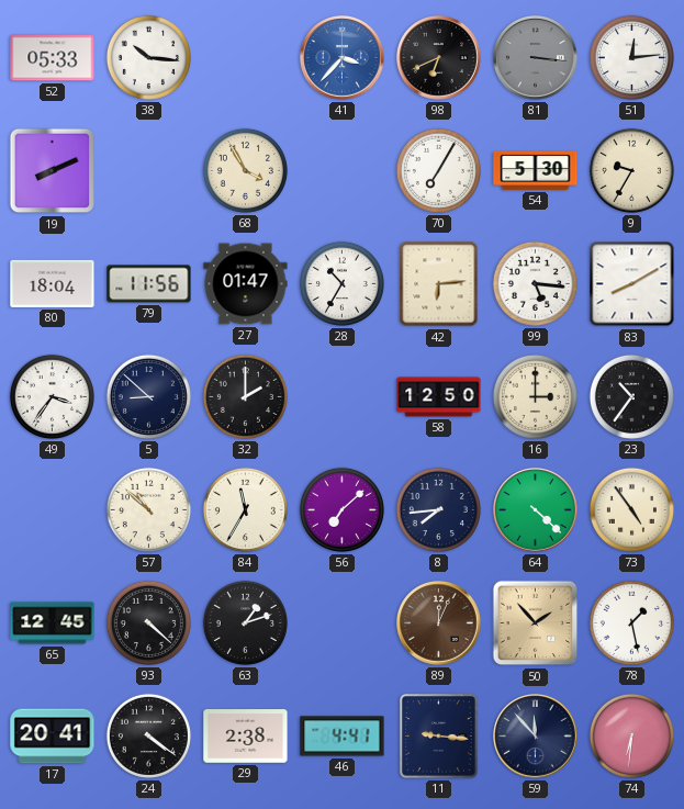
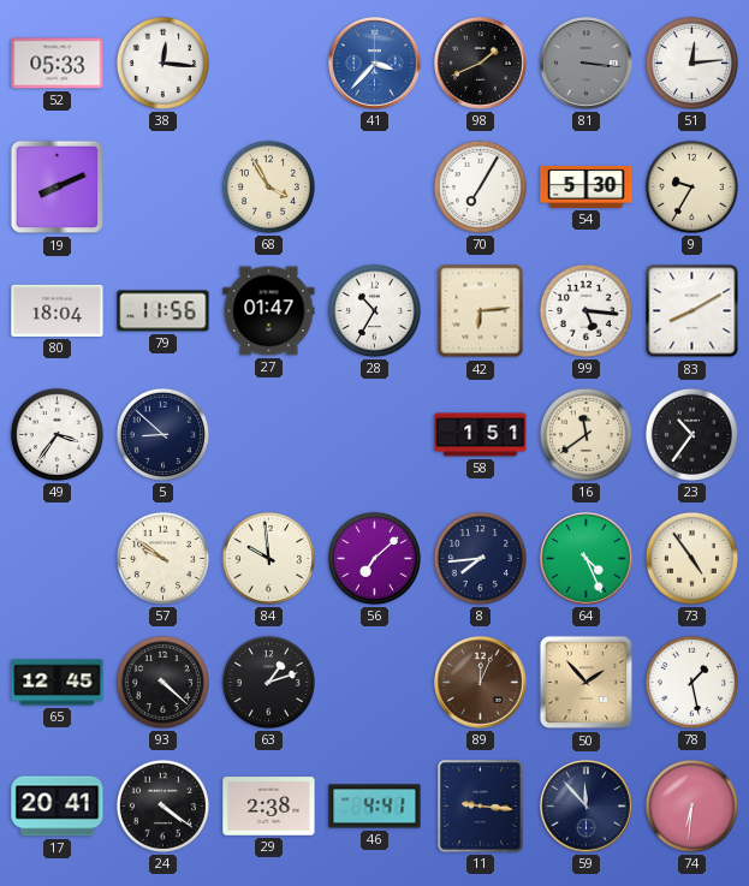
38: 10:16 -> 12:16
98: 6:41 -> 1:41
32: 2:00 -> none
58: 12:50 -> 1:51
16: 3:00 -> 11:39
57: 10:52 -> 9:51
84: 11:35 -> 9:59
64: 4:22 -> 4:26
